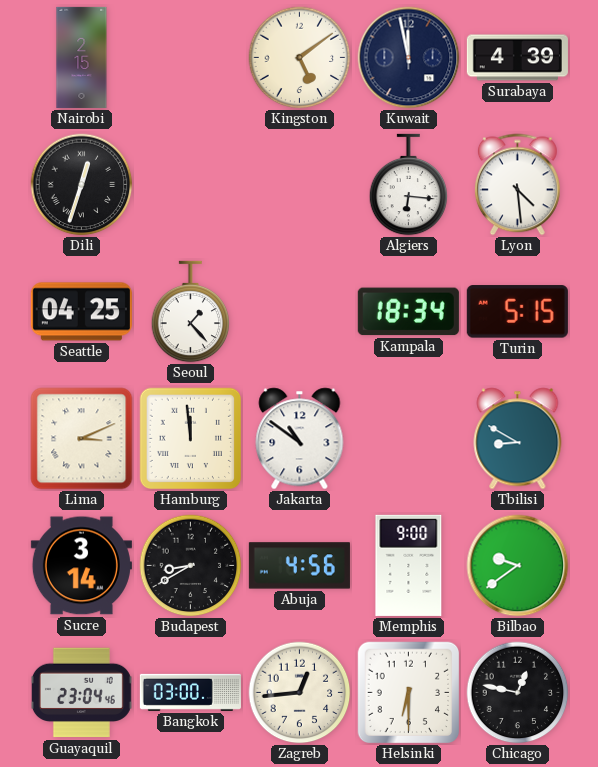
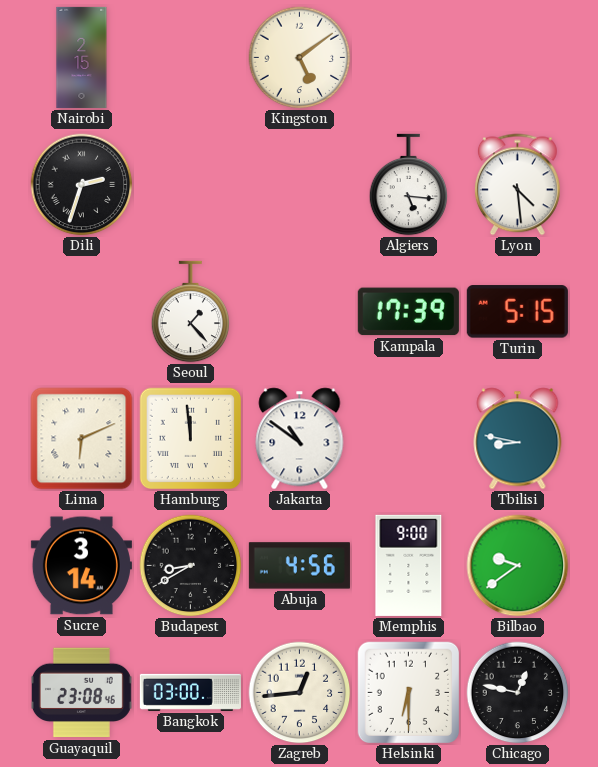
Kuwait: 11:58 -> none
Surabaya: 4:39 -> none
Dili: 12:33 -> 2:33
Algiers: 6:16 -> 5:16
Seattle: 04:25 -> none
Kampala: 18:34 -> 17:39
Lima: 3:11 -> 6:11
Tbilisi: 8:50 -> 8:47
Guayaquil: 23:04 -> 23:08
